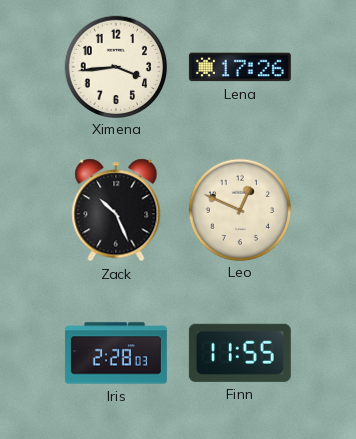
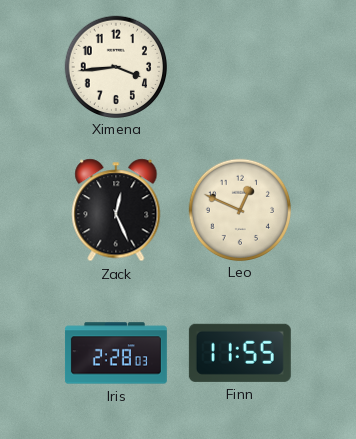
Lena: 17:26 -> none
Zack: 10:26 -> 12:26
